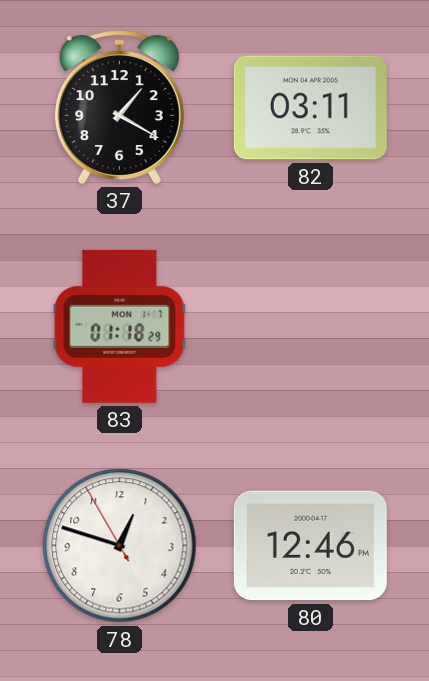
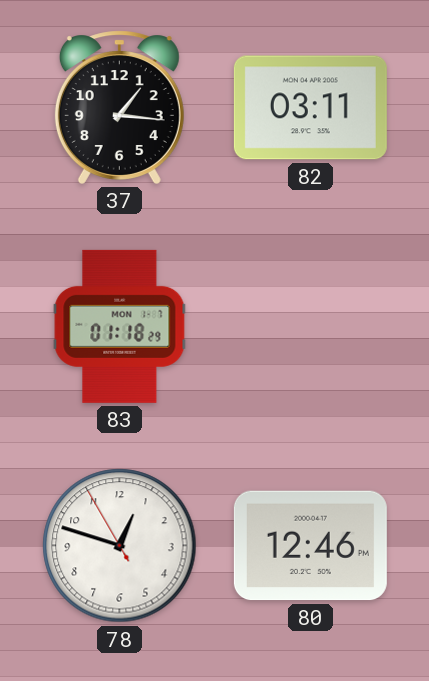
37: 1:20 -> 1:16
